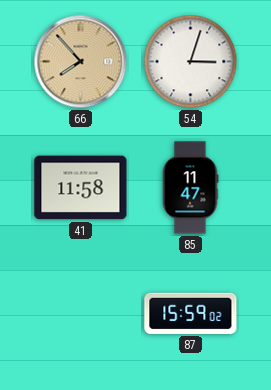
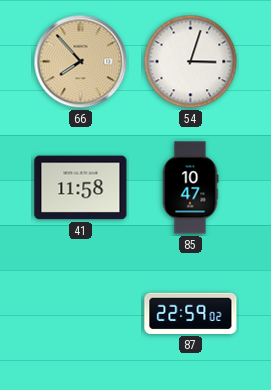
85: 11:47 -> 10:47
87: 15:59 -> 22:59
